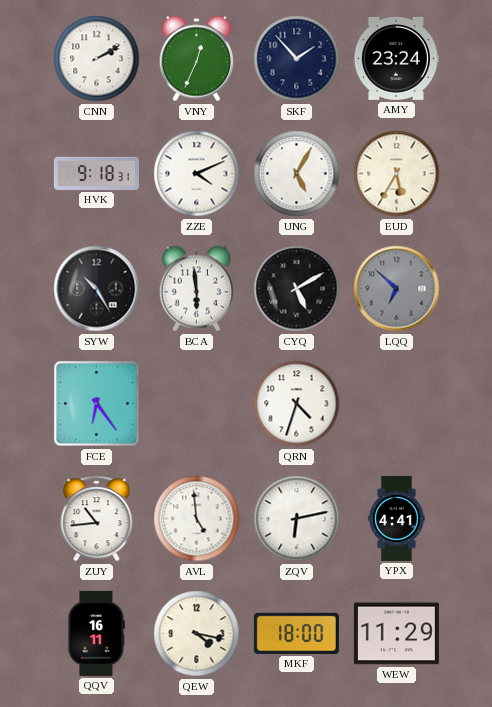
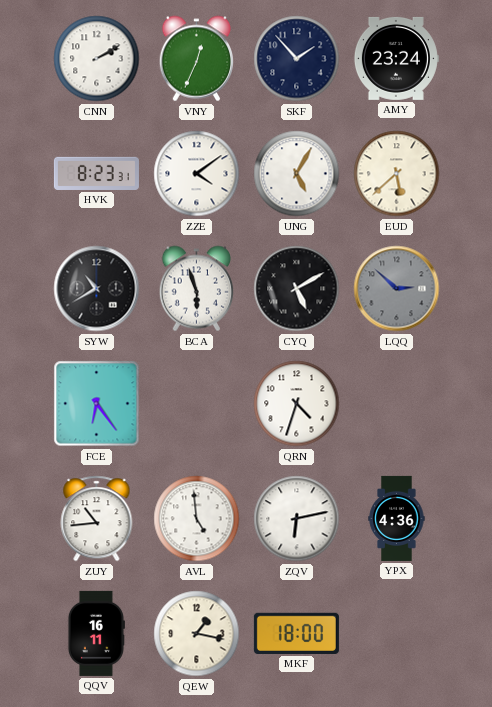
HVK: 9:18 -> 8:23
ZZE: 4:11 -> 4:09
EUD: 5:35 -> 5:38
SYW: 10:25 -> 10:40
BCA: 5:59 -> 5:57
LQQ: 6:52 -> 2:52
YPX: 4:41 -> 4:36
QEW: 4:17 -> 1:17
WEW: 11:29 -> none
